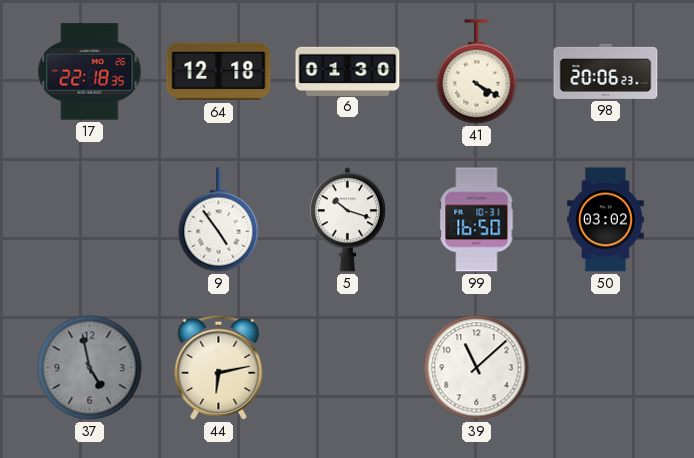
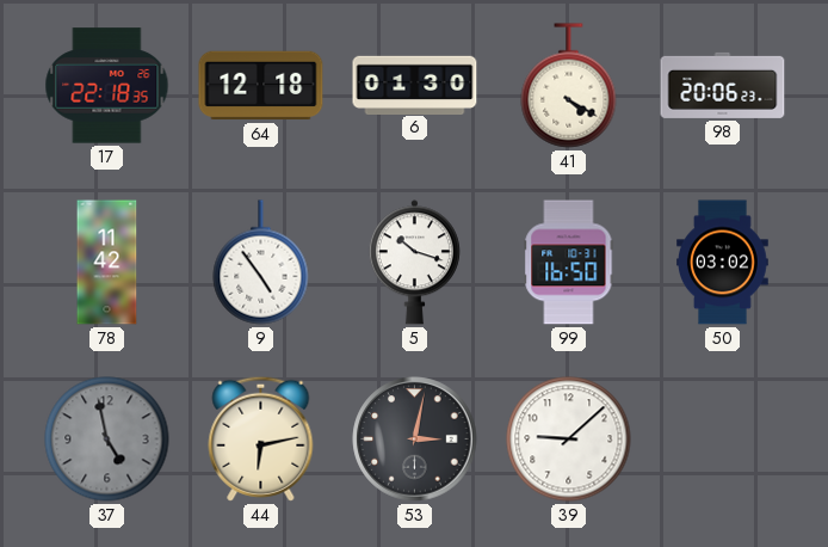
78: none -> 11:42
53: none -> 3:02
39: 11:08 -> 9:08
